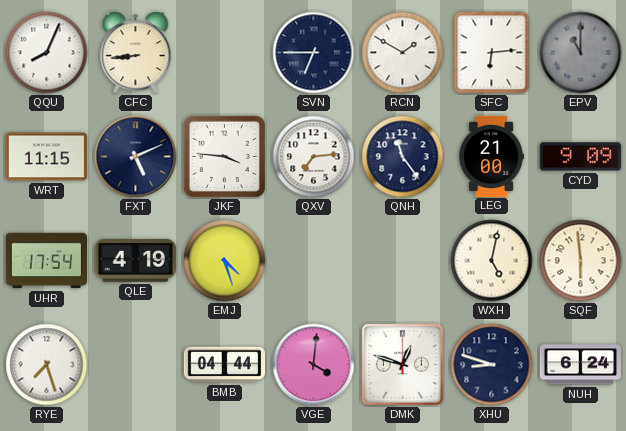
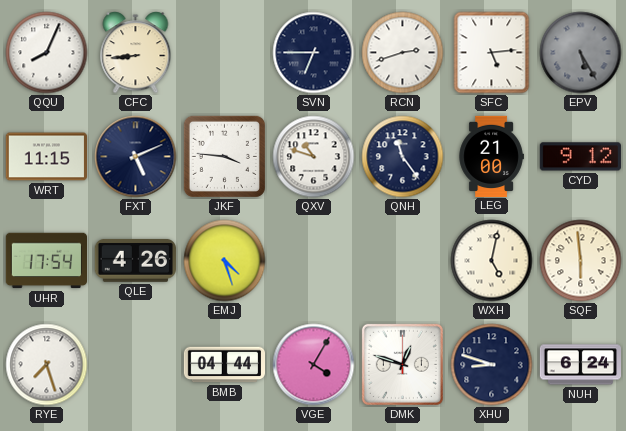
RCN: 1:50 -> 2:42
SFC: 6:14 -> 5:14
EPV: 11:00 -> 5:25
QXV: 7:14 -> 10:48
CYD: 9:09 -> 9:12
QLE: 4:19 -> 4:26
VGE: 4:01 -> 4:05
